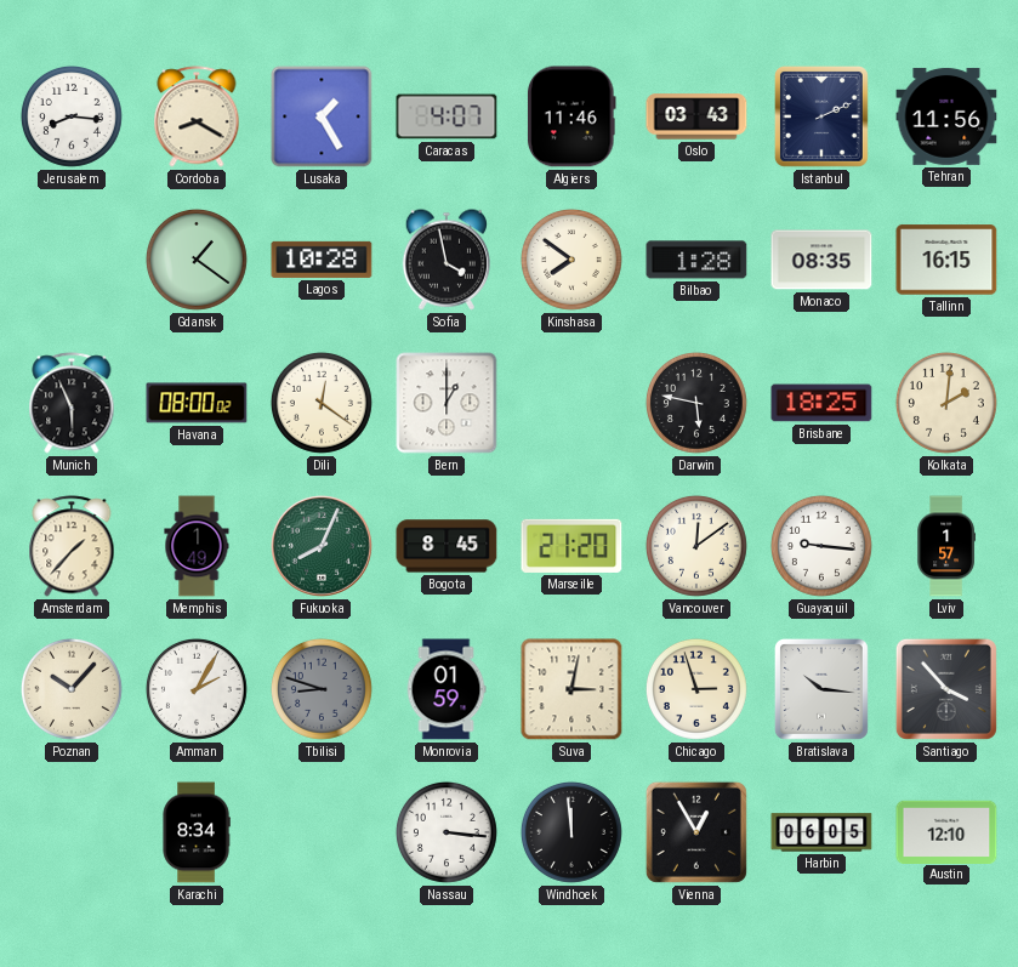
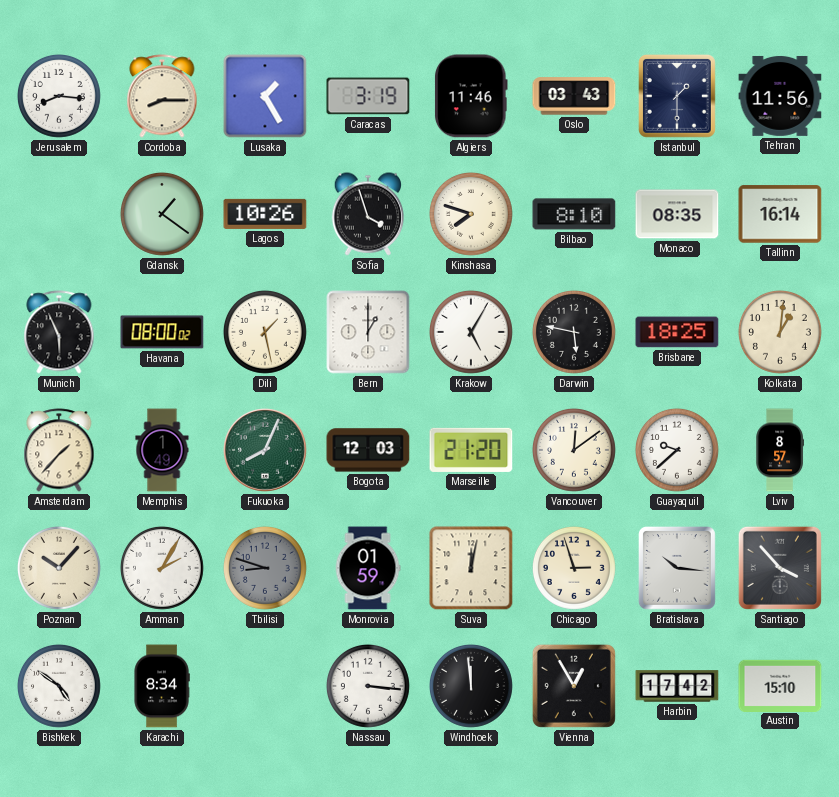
Cordoba: 8:20 -> 8:15
Caracas: 4:07 -> 3:19
Istanbul: 2:11 -> 1:30
Lagos: 10:28 -> 10:26
Sofia: 3:58 -> 3:57
Kinshasa: 7:51 -> 7:48
Bilbao: 1:28 -> 8:10
Tallinn: 16:15 -> 16:14
Dili: 12:21 -> 1:28
Krakow: none -> 5:05
Kolkata: 2:01 -> 1:01
Bogota: 8:45 -> 12:03
Guayaquil: 9:16 -> 9:38
Lviv: 1:57 -> 8:57
Suva: 3:02 -> 12:02
Bishkek: none -> 4:51
Harbin: 06:05 -> 17:42
Austin: 12:10 -> 15:10
